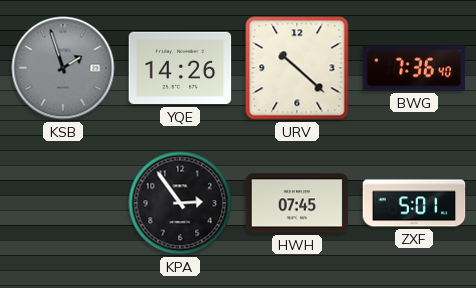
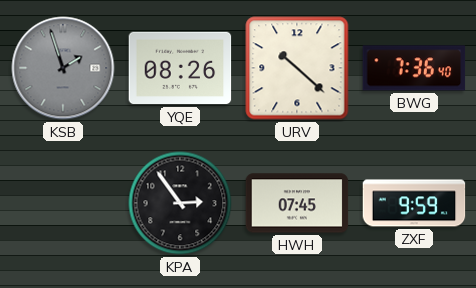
YQE: 14:26 -> 08:26
ZXF: 5:01 -> 9:59
